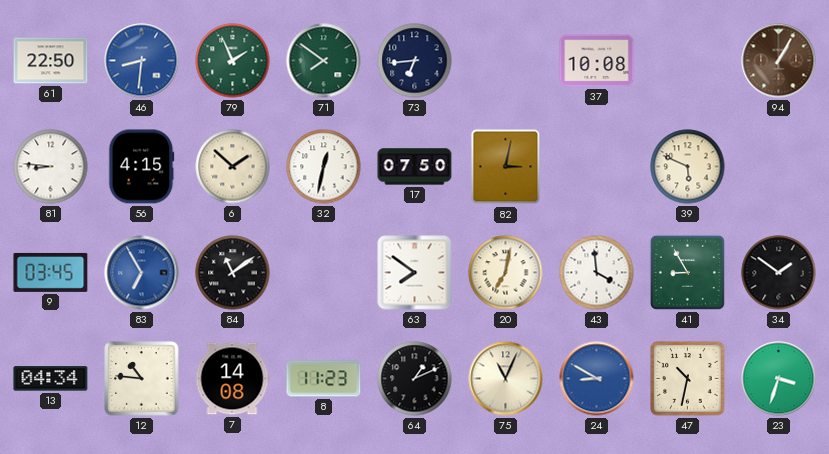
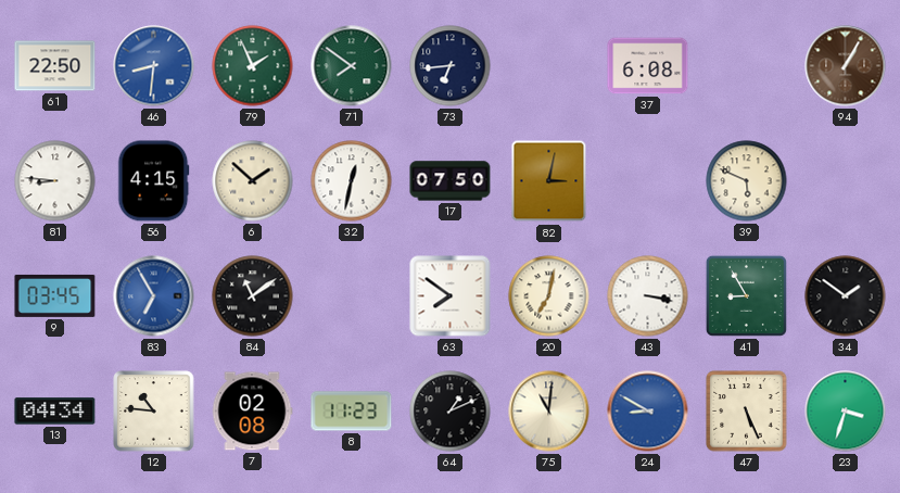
37: 10:08 -> 6:08
43: 3:59 -> 3:17
7: 14:08 -> 02:08
75: 11:04 -> 11:01
47: 10:32 -> 5:26
